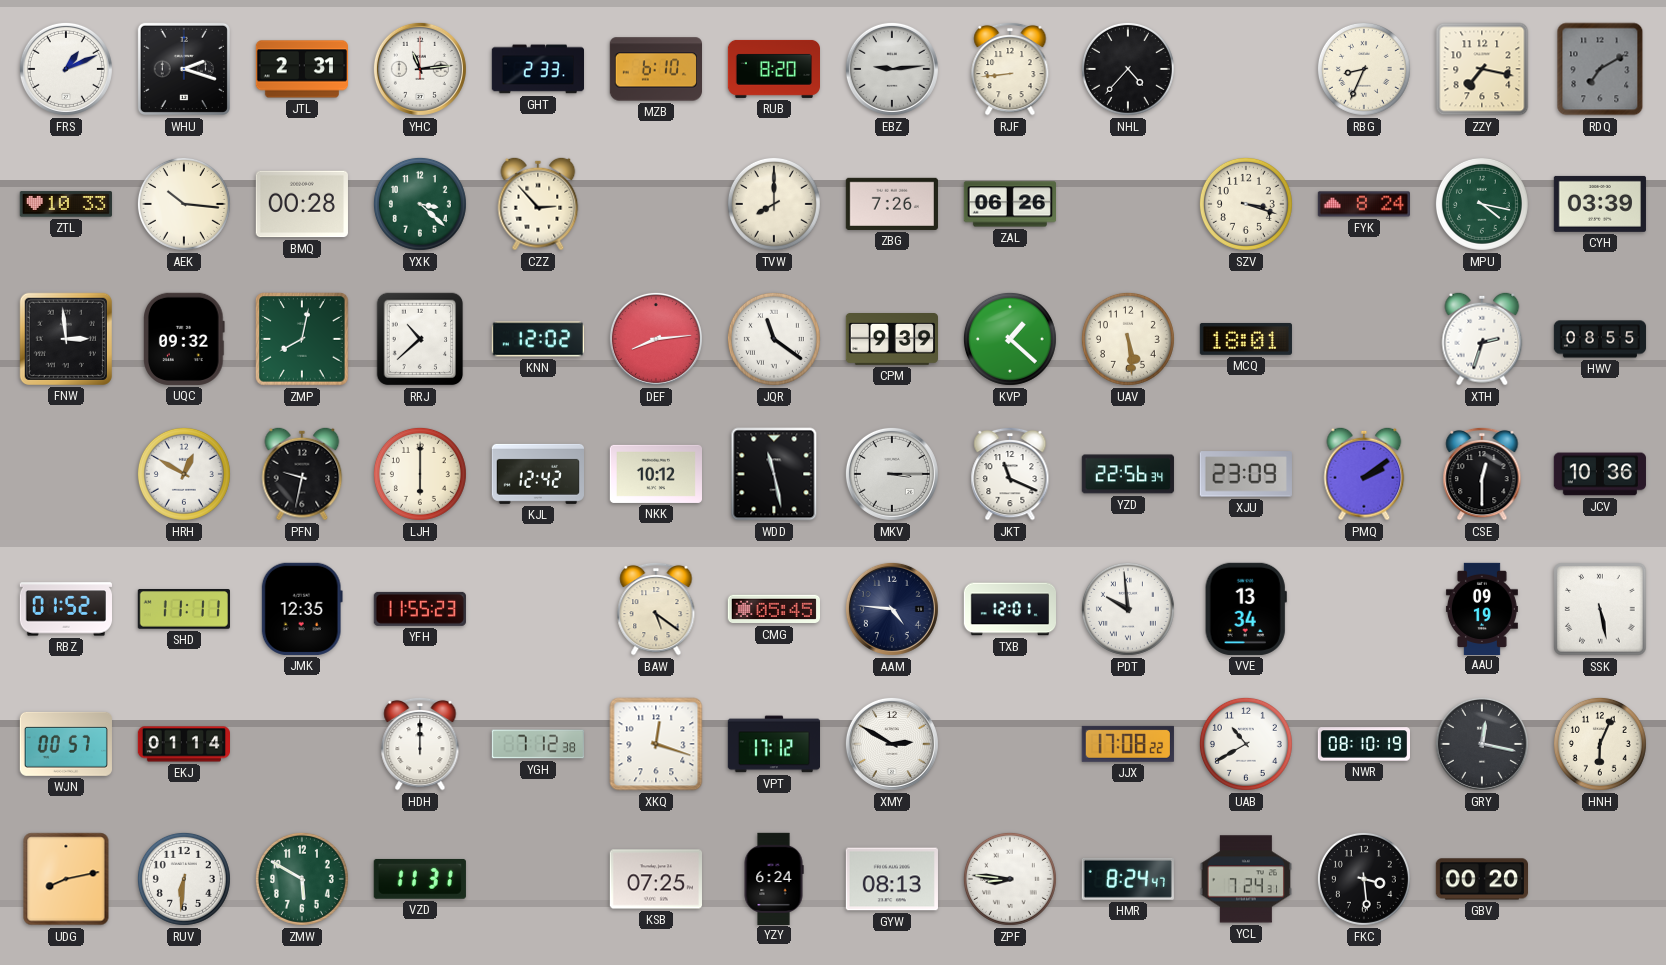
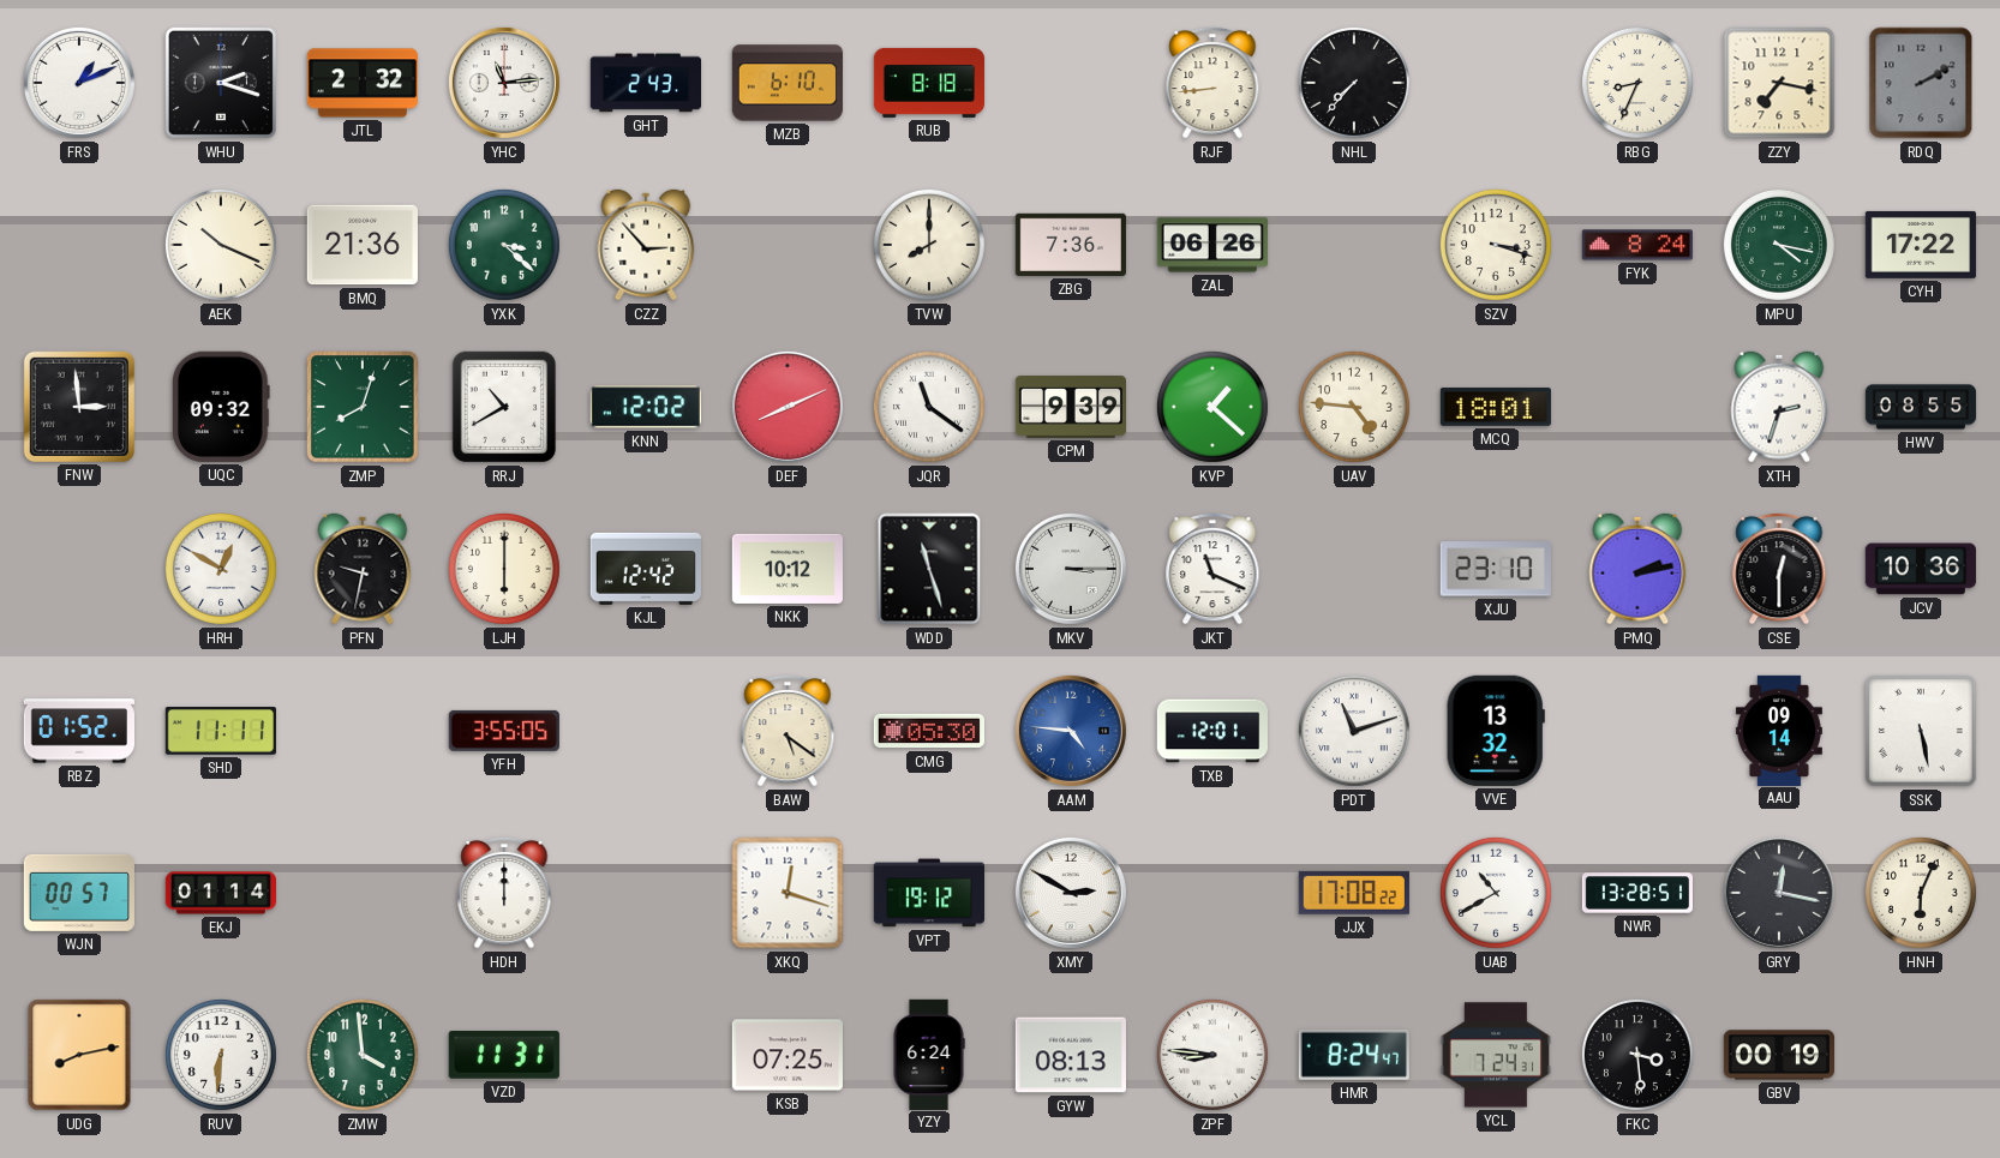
JTL: 2:31 -> 2:32
GHT: 2:33 -> 2:43
RUB: 8:20 -> 8:18
EBZ: 9:14 -> none
NHL: 4:37 -> 7:37
RDQ: 7:10 -> 2:10
ZTL: 10:33 -> none
AEK: 10:16 -> 10:19
BMQ: 00:28 -> 21:36
ZBG: 7:26 -> 7:36
CYH: 03:39 -> 17:22
ZMP: 8:02 -> 8:03
RRJ: 10:38 -> 10:40
DEF: 8:14 -> 8:11
UAV: 5:29 -> 4:46
WDD: 11:28 -> 11:27
YZD: 22:56 -> none
XJU: 23:09 -> 23:10
PMQ: 2:09 -> 2:13
JMK: 12:35 -> none
YFH: 11:55 -> 3:55
CMG: 05:45 -> 05:30
AAM dial: navy -> blue
PDT: 9:59 -> 11:12
VVE: 13:34 -> 13:32
AAU: 09:19 -> 09:14
YGH: 7:12 -> none
VPT: 17:12 -> 19:12
NWR: 08:10 -> 13:28
ZMW: 5:50 -> 3:59
GBV: 00:20 -> 00:19
